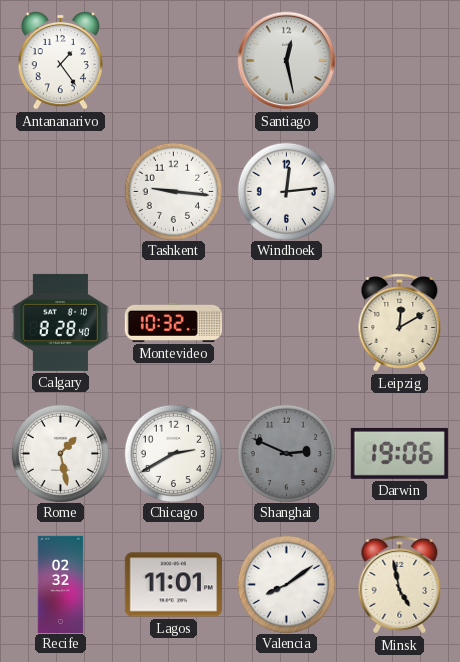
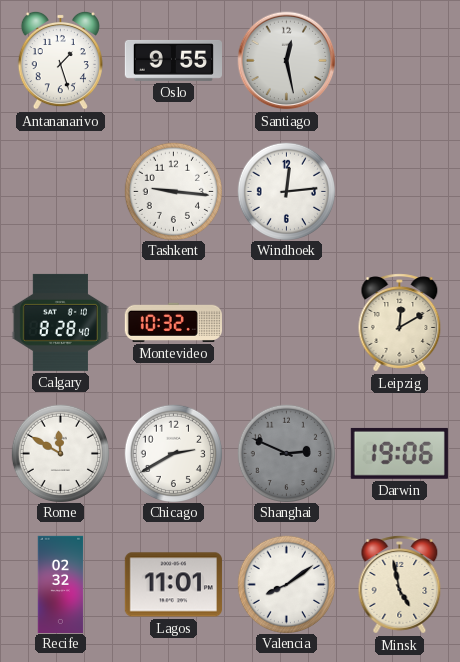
Antananarivo: 1:24 -> 1:27
Oslo: none -> 9:55
Rome: 1:28 -> 11:50
